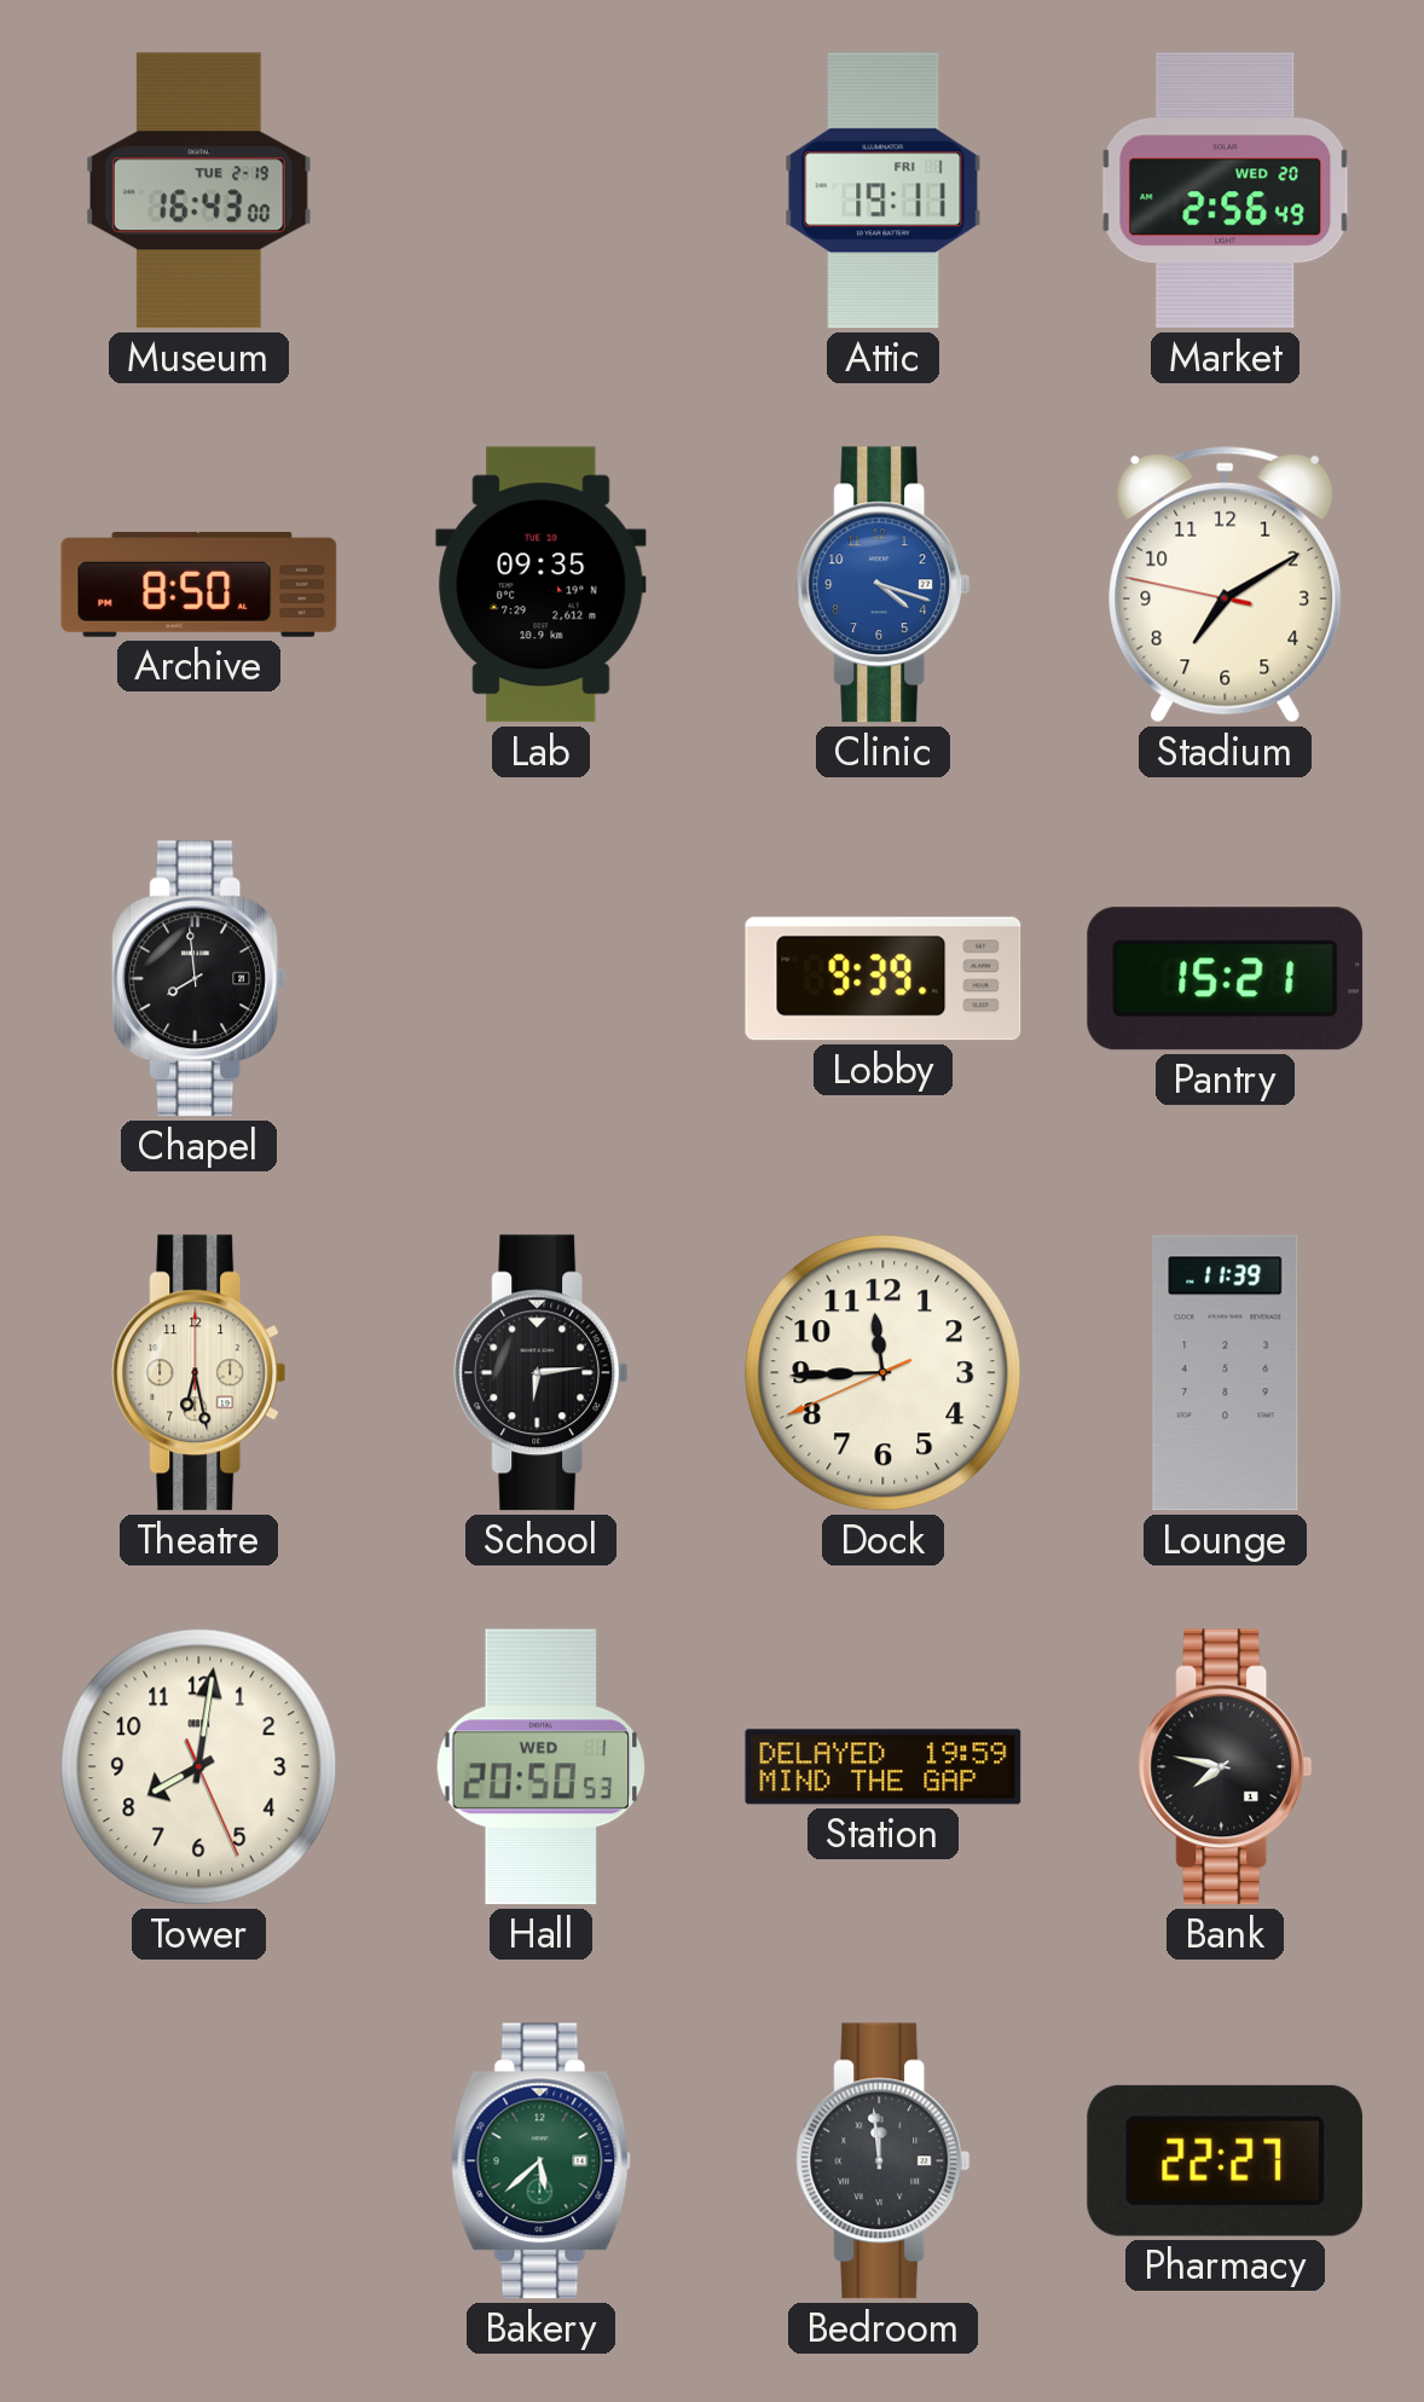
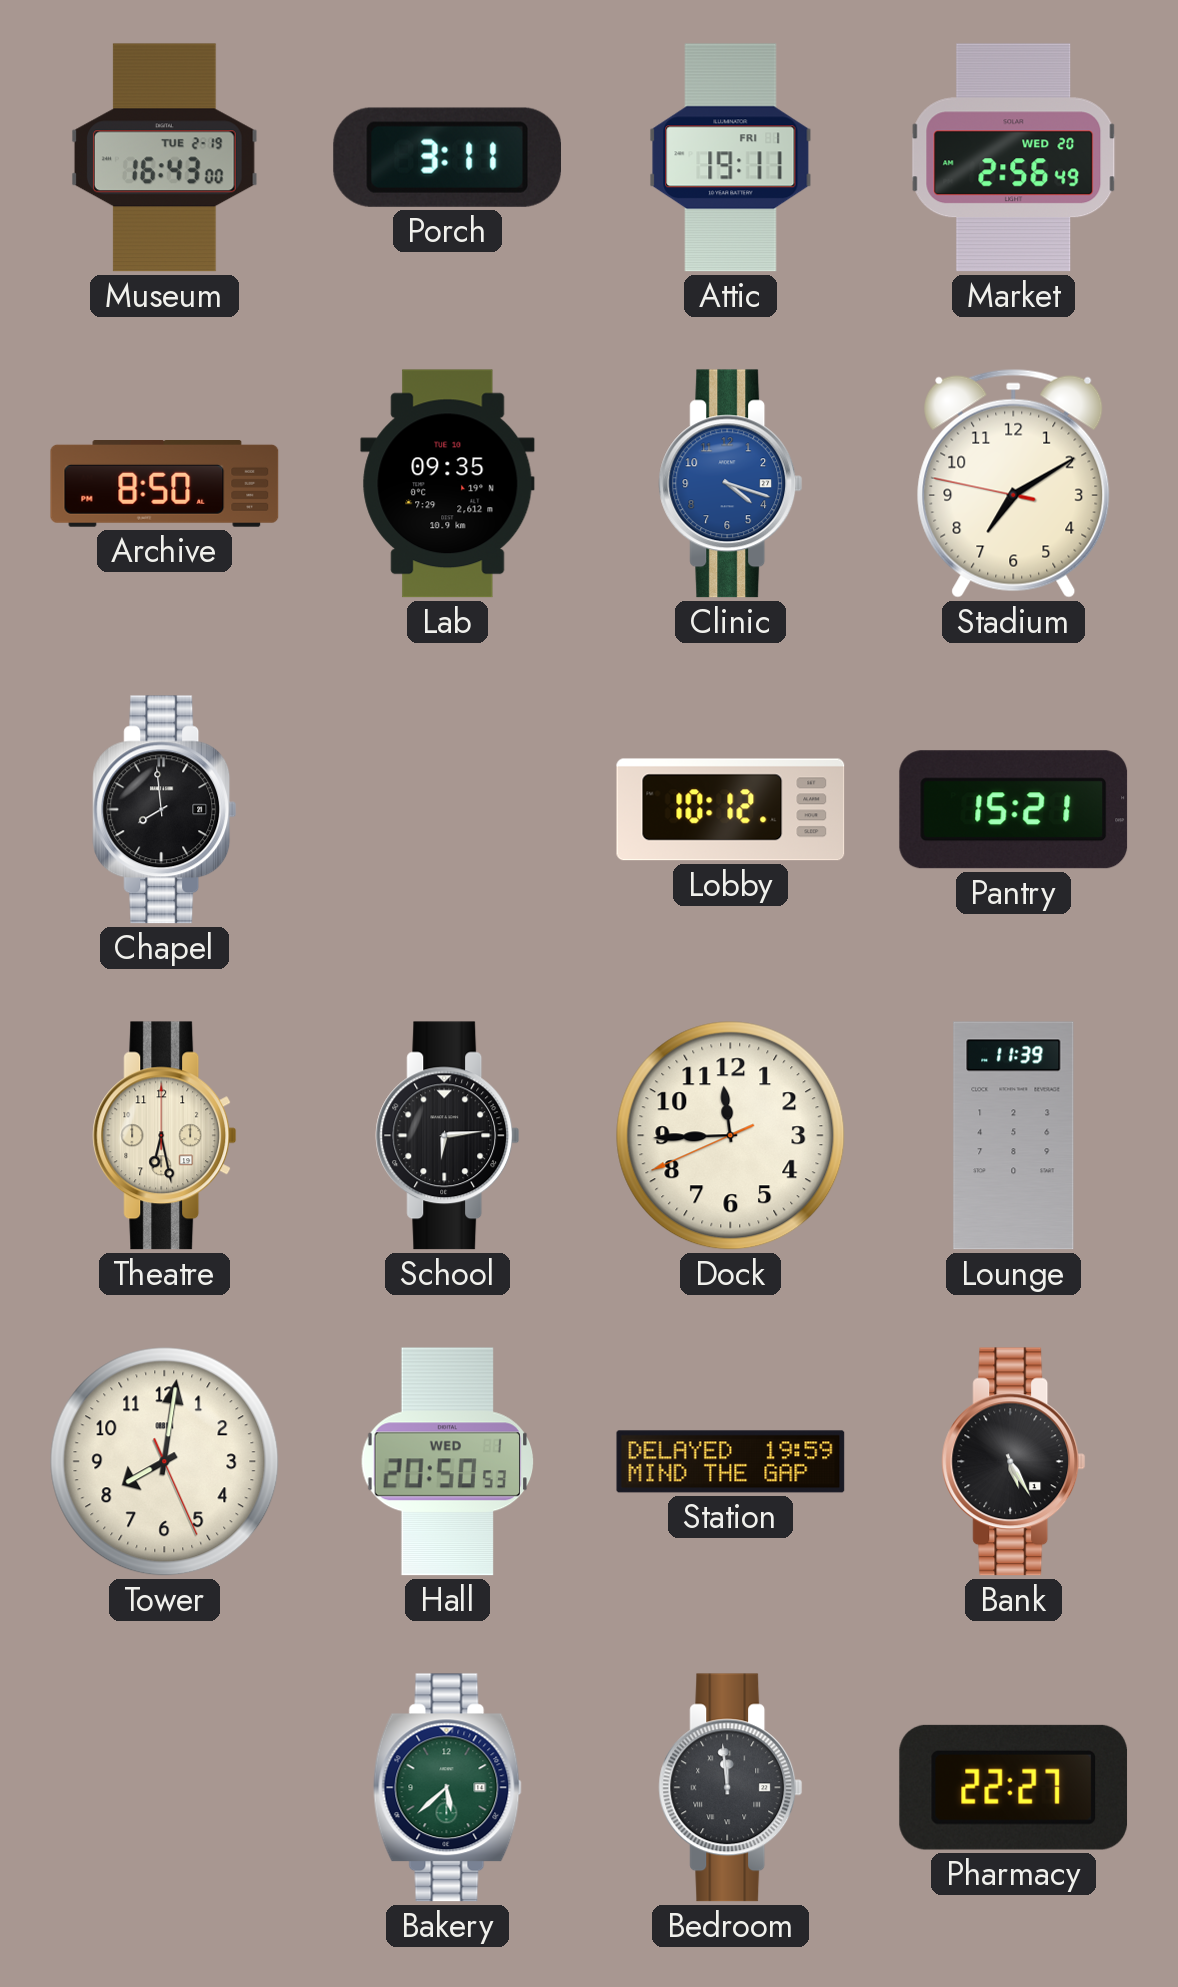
Porch: none -> 3:11
Lobby: 9:39 -> 10:12
Bank: 7:47 -> 5:25
